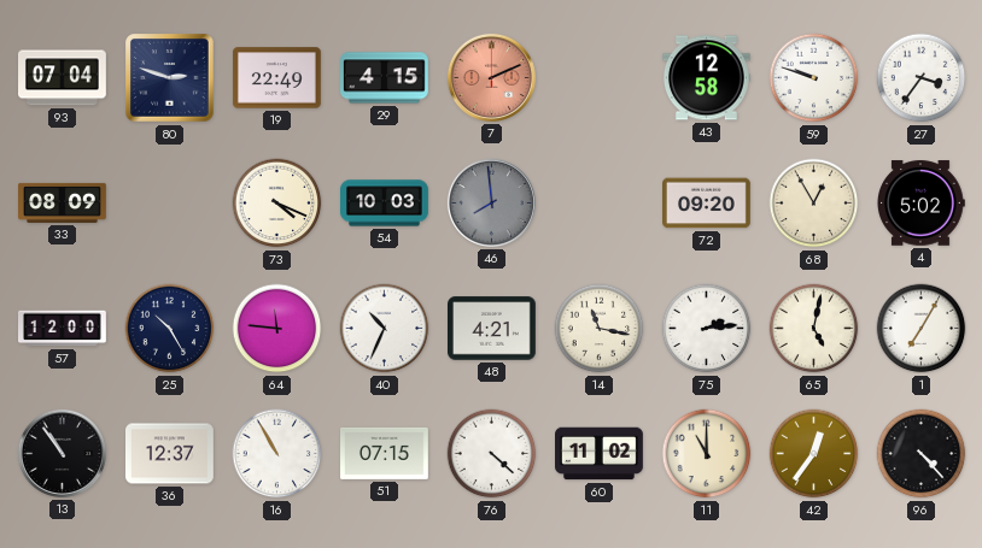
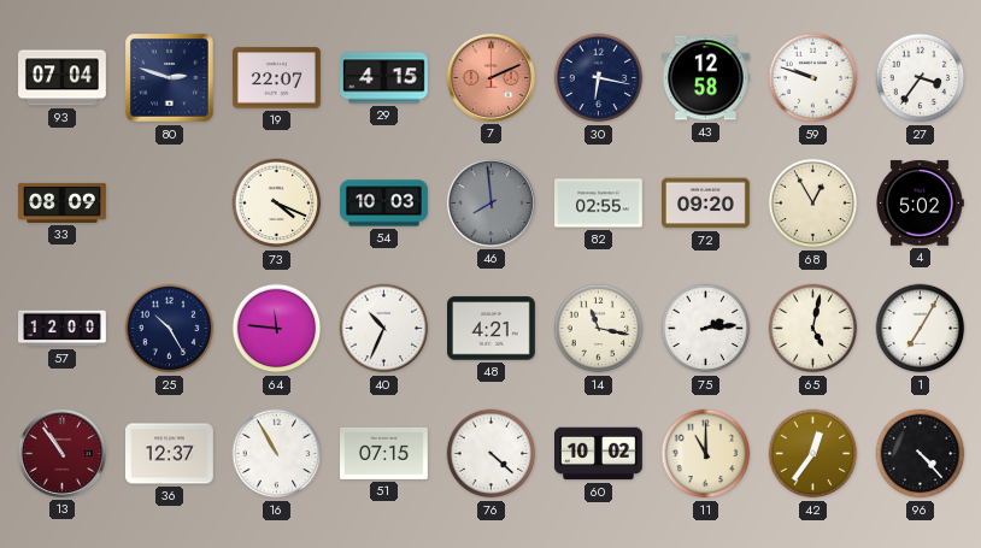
19: 22:49 -> 22:07
30: none -> 6:17
82: none -> 02:55
13 dial: black -> burgundy
60: 11:02 -> 10:02
